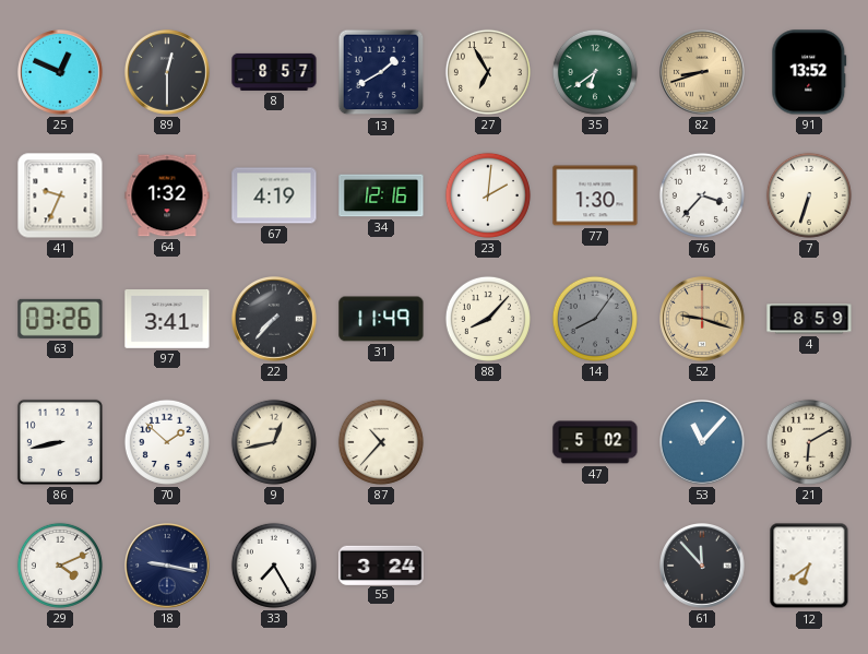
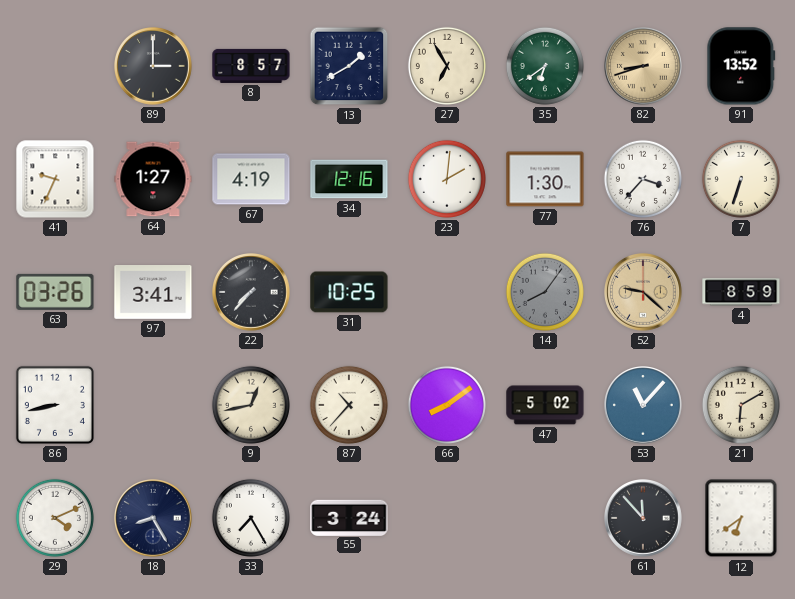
25: 12:49 -> none
89: 12:30 -> 3:00
64: 1:32 -> 1:27
31: 11:49 -> 10:25
88: 8:07 -> none
52: 9:18 -> 9:22
70: 1:52 -> none
66: none -> 8:09
18: 9:17 -> 8:25
